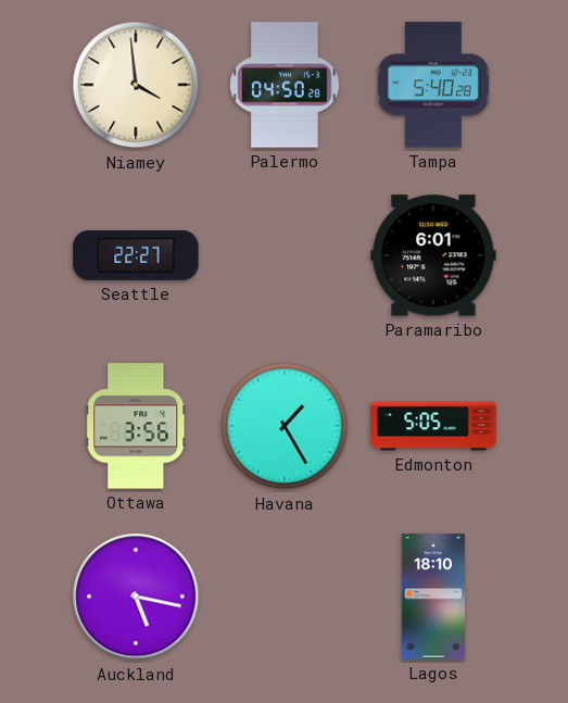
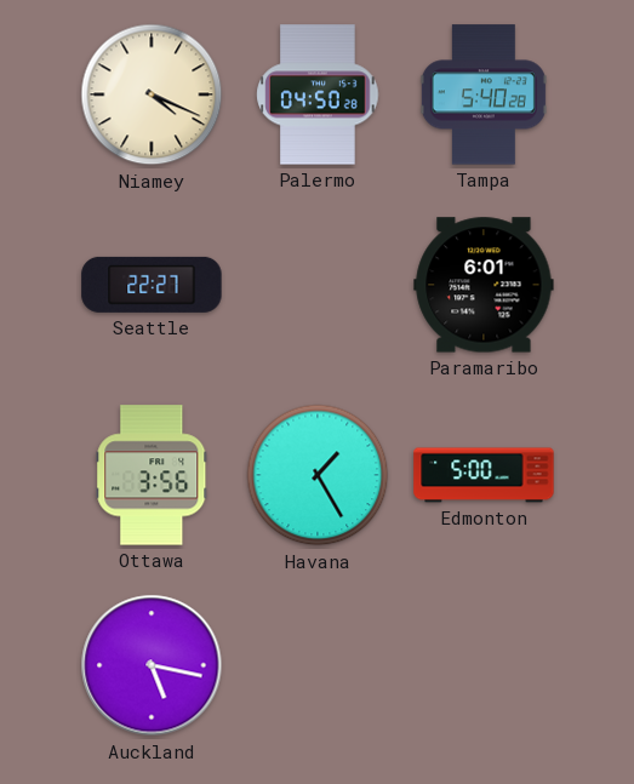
Niamey: 3:59 -> 4:19
Edmonton: 5:05 -> 5:00
Lagos: 18:10 -> none
